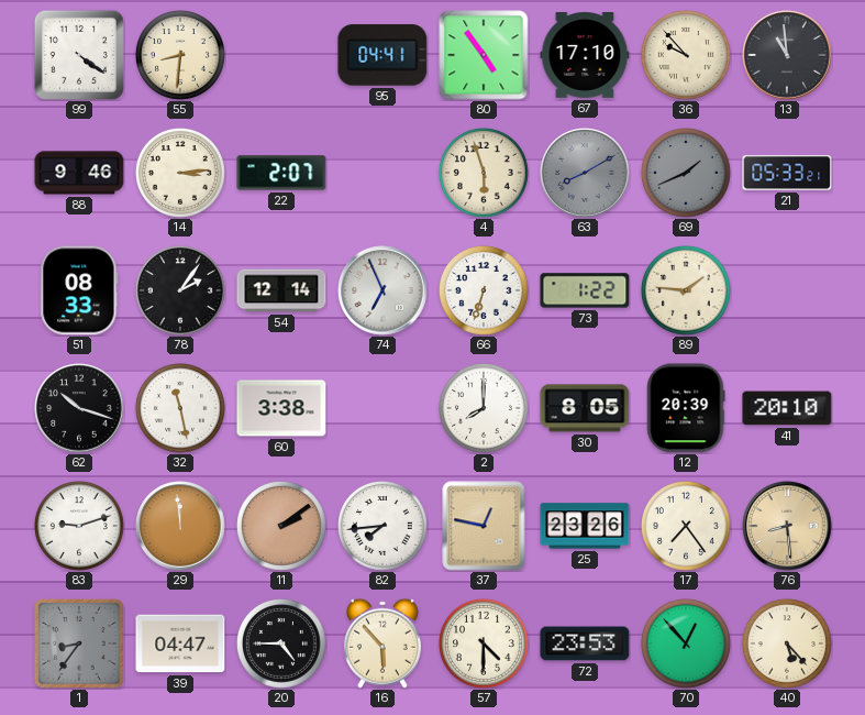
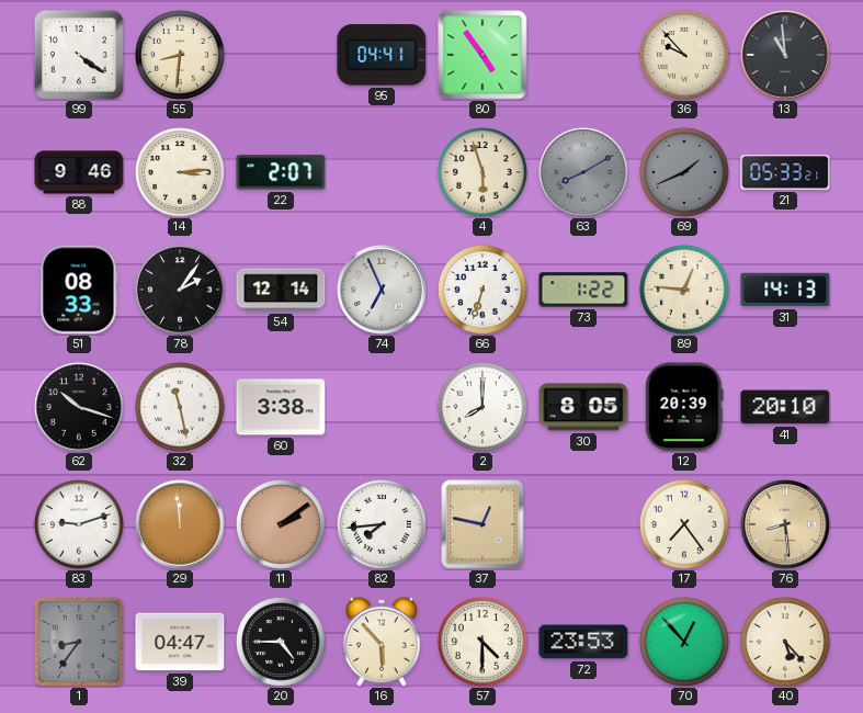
67: 17:10 -> none
89: 1:46 -> 12:46
31: none -> 14:13
25: 23:26 -> none
